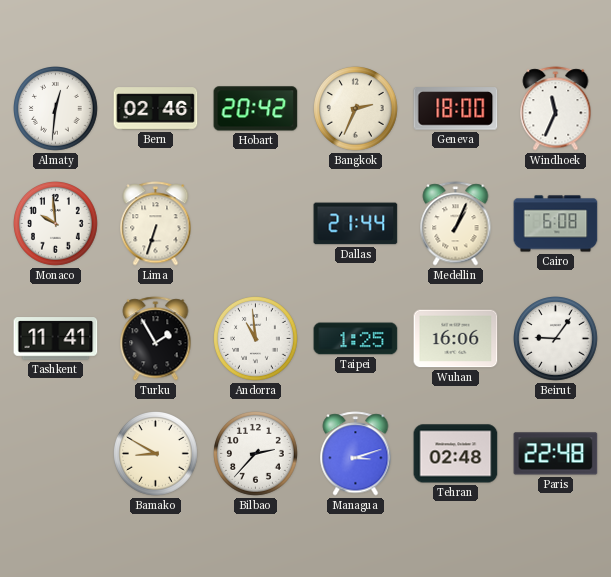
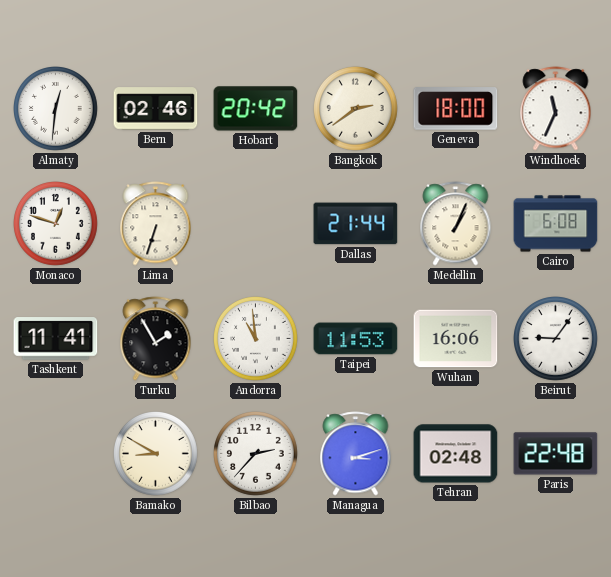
Bangkok: 2:34 -> 2:39
Monaco: 9:59 -> 12:48
Taipei: 1:25 -> 11:53
